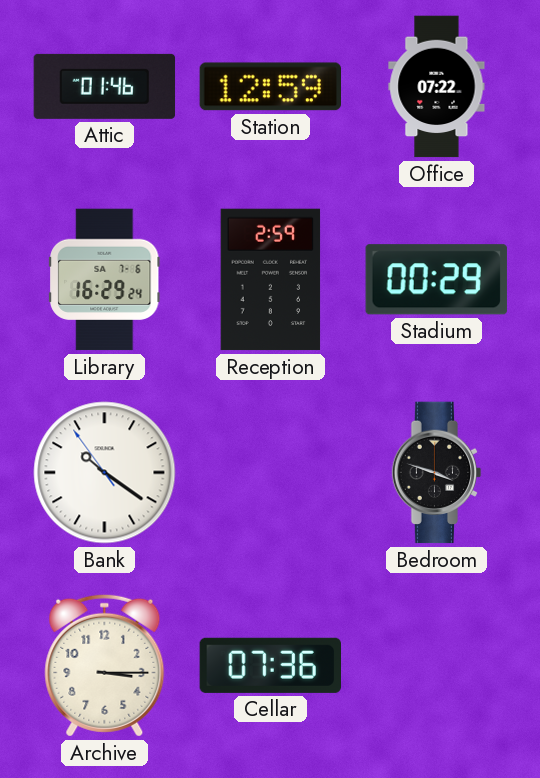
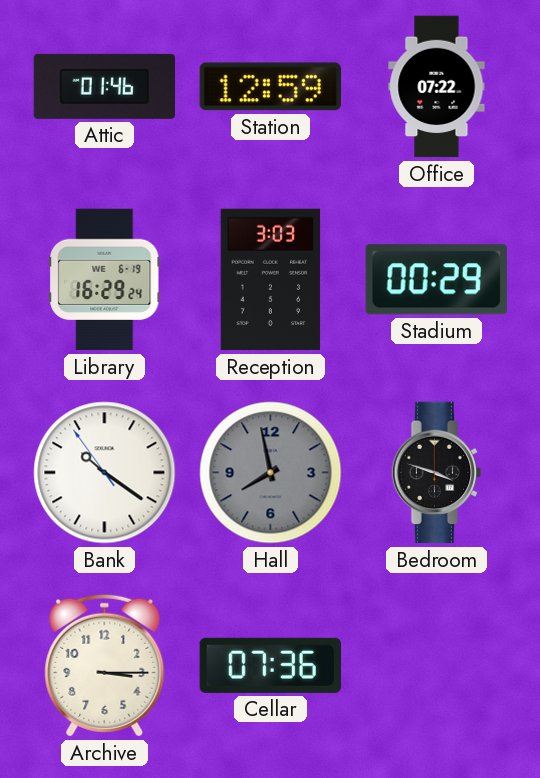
Library date: SA 7-6 -> WE 6-19
Reception: 2:59 -> 3:03
Hall: none -> 7:58
